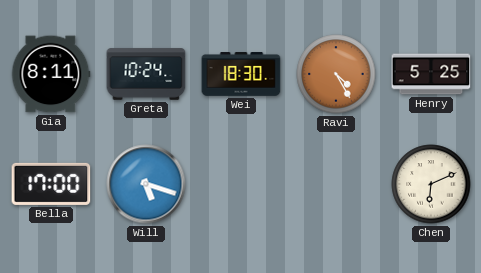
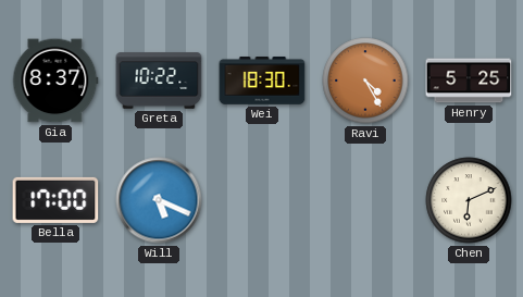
Gia: 8:11 -> 8:37
Greta: 10:24 -> 10:22
Will: 5:18 -> 5:19
